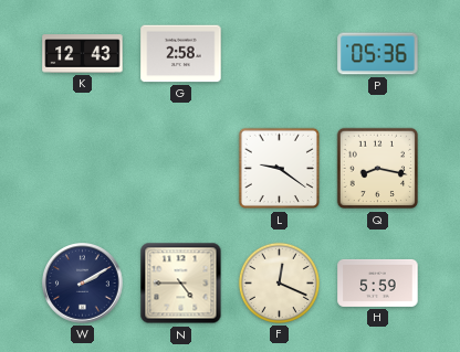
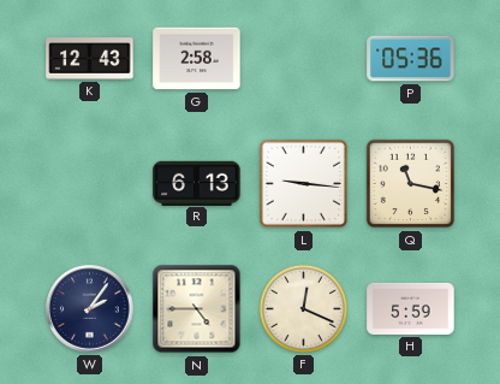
R: none -> 6:13
L: 9:21 -> 9:16
Q: 8:17 -> 11:17
W: 2:10 -> 2:06
